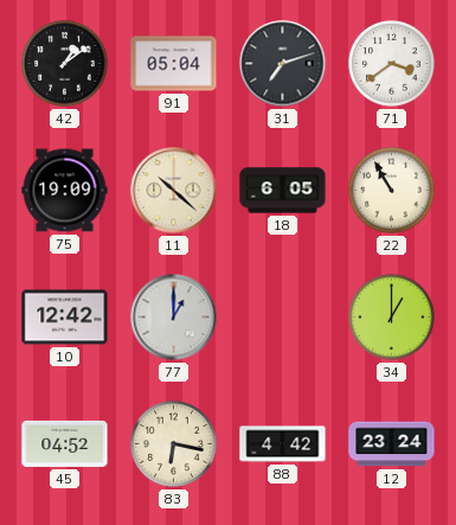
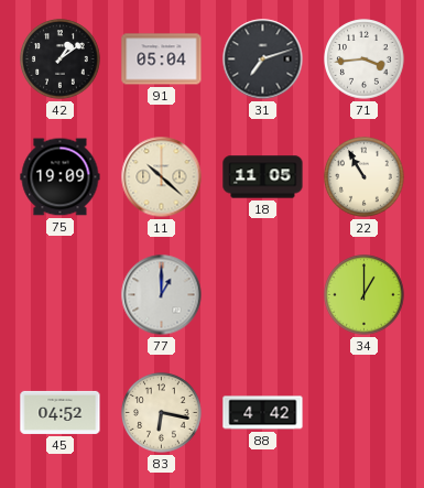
71: 3:39 -> 3:44
18: 6:05 -> 11:05
10: 12:42 -> none
12: 23:24 -> none
